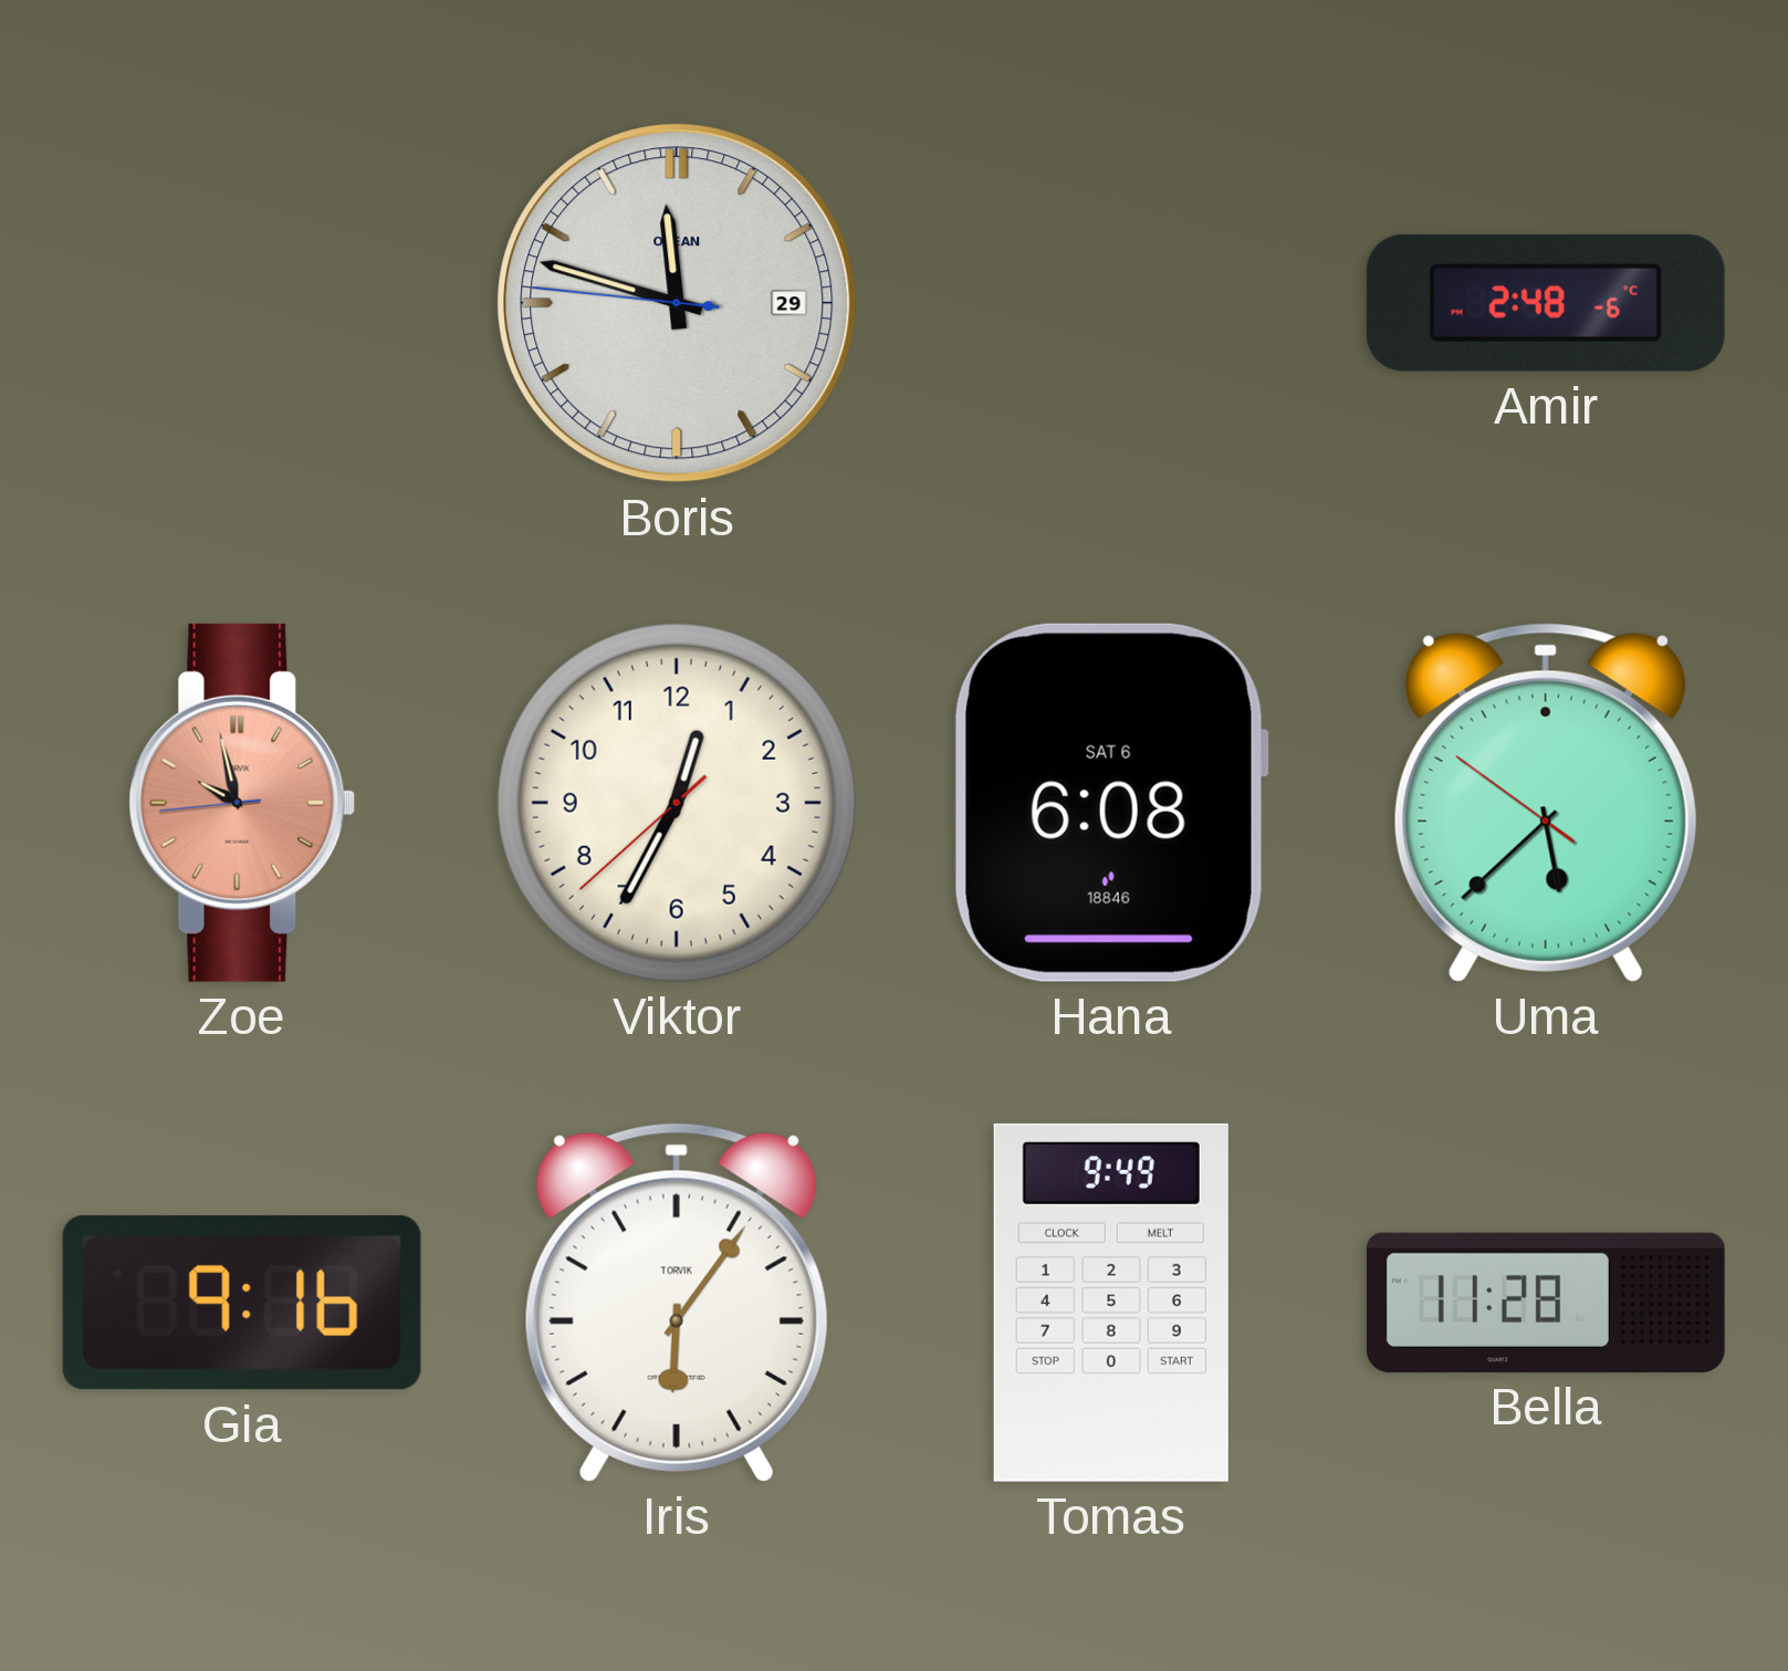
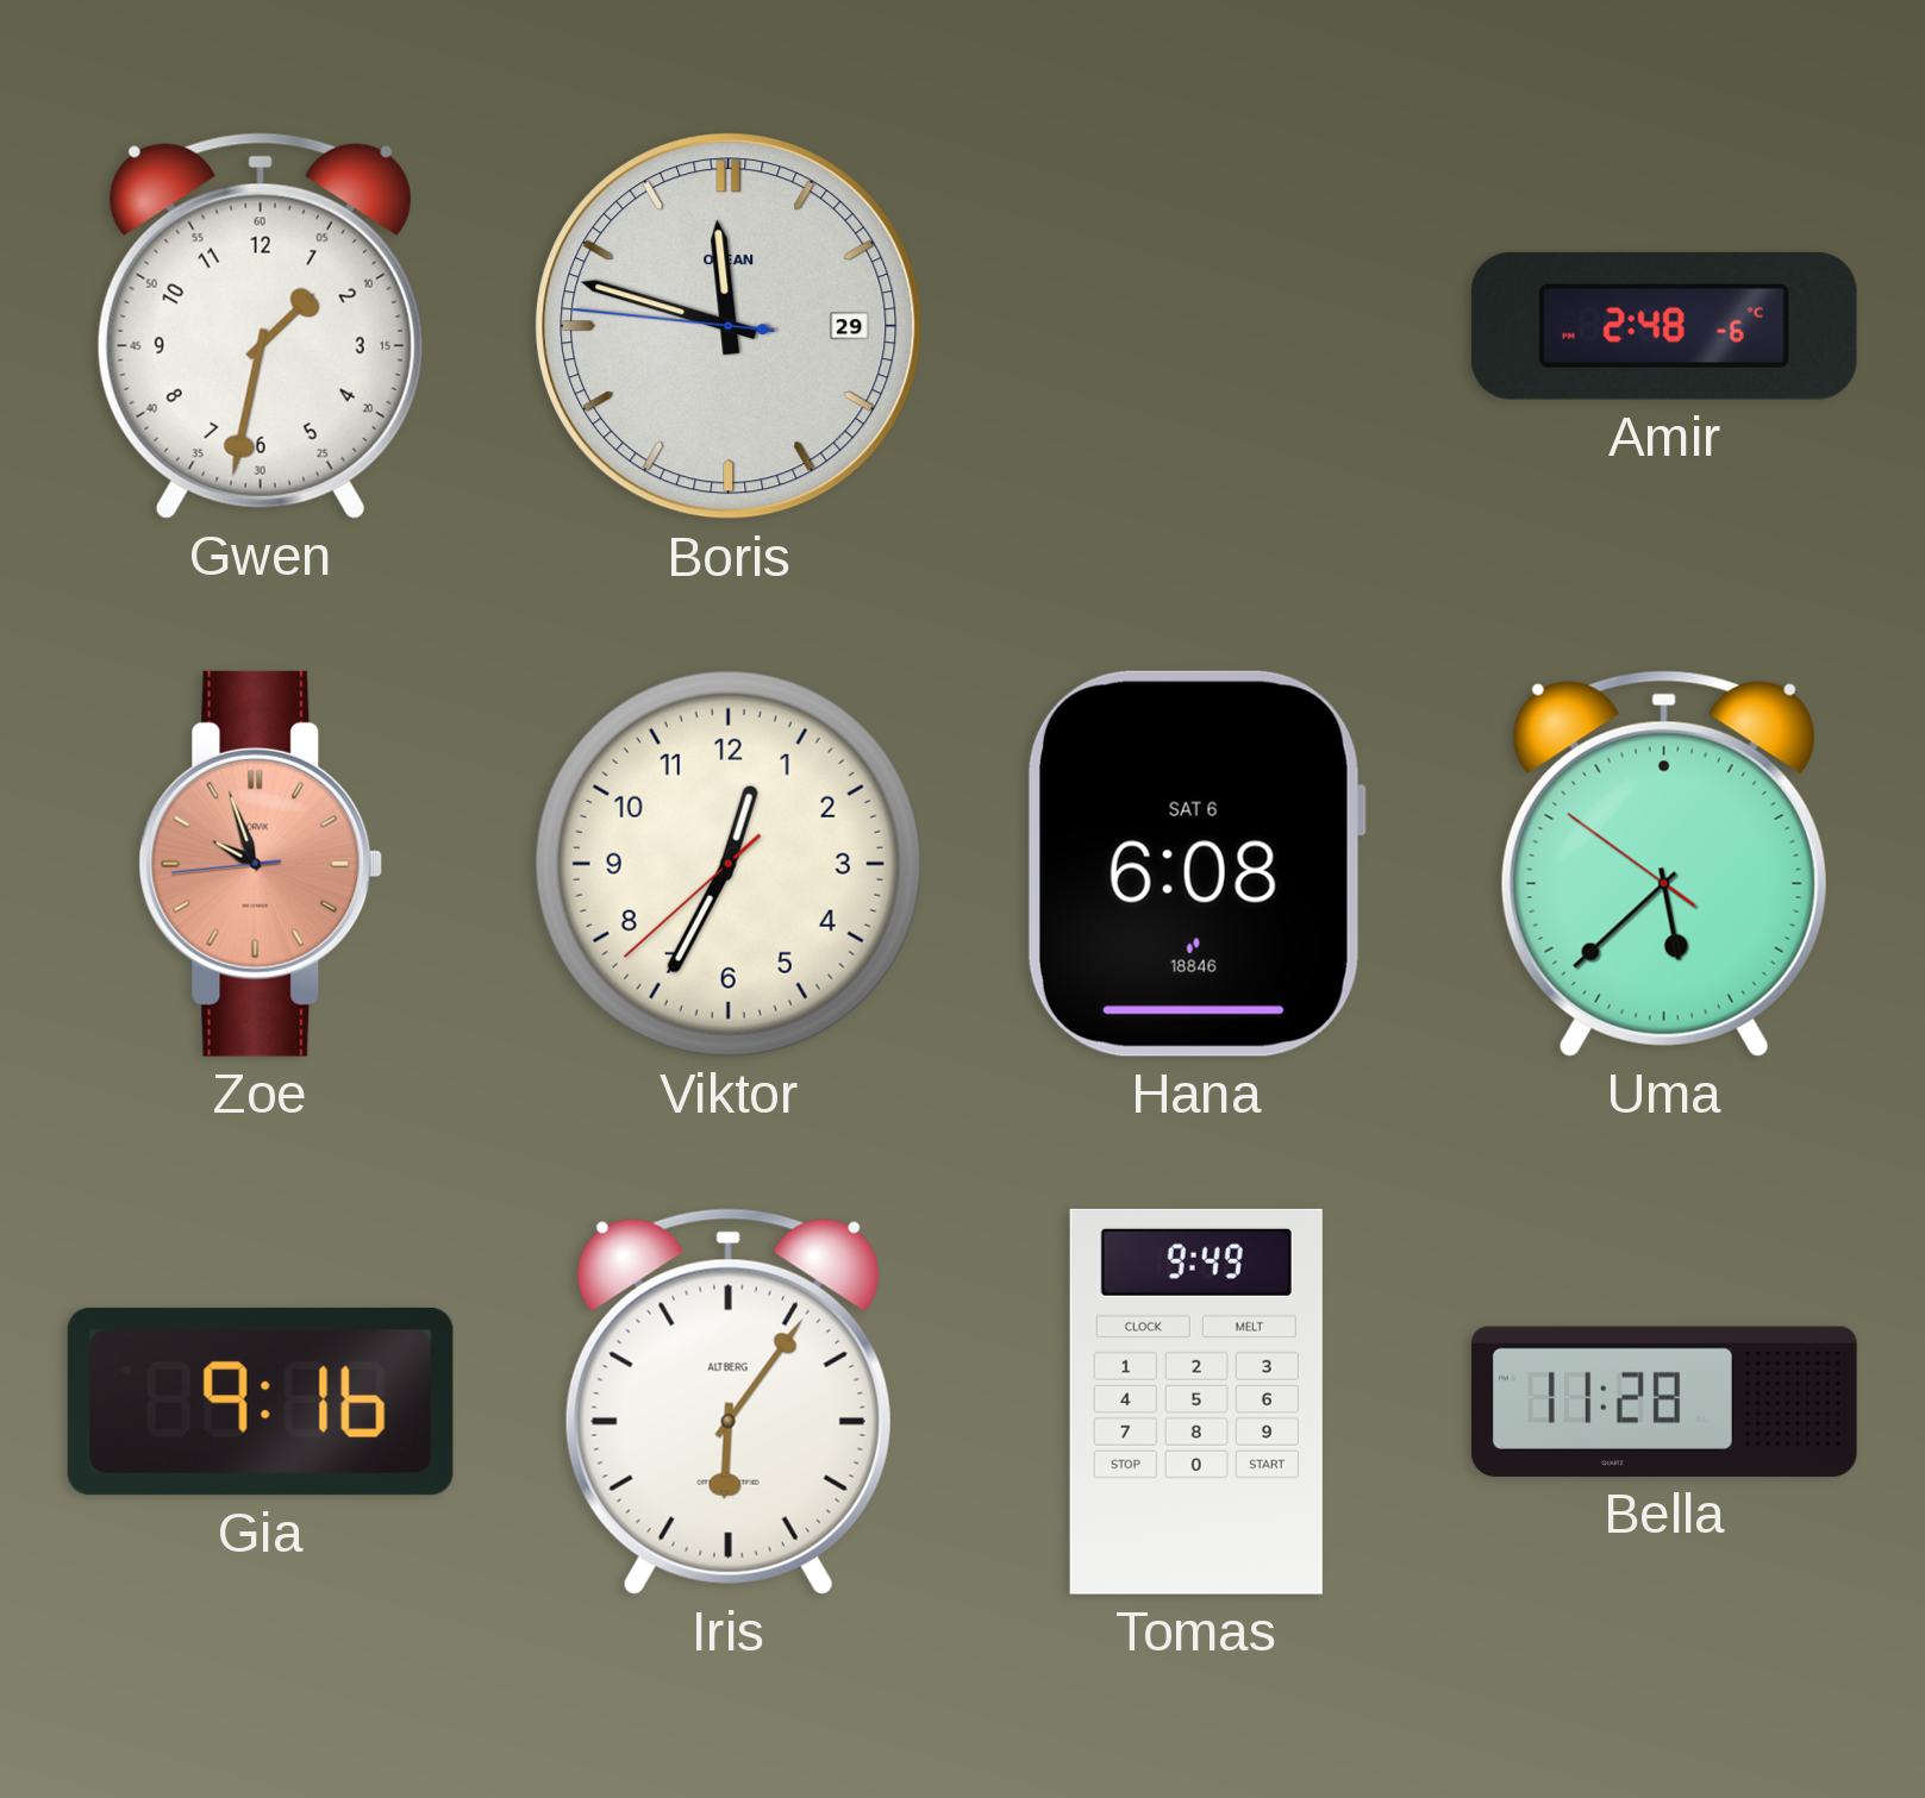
Gwen: none -> 1:32
Zoe: 9:57 -> 9:56
Iris brand: TORVIK -> ALTBERG
